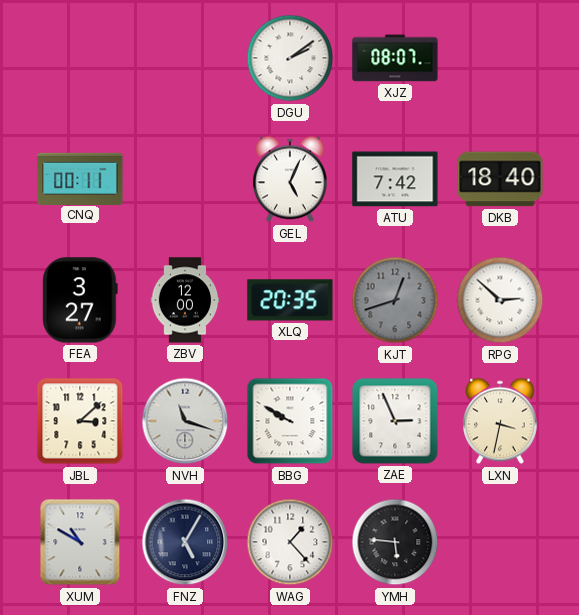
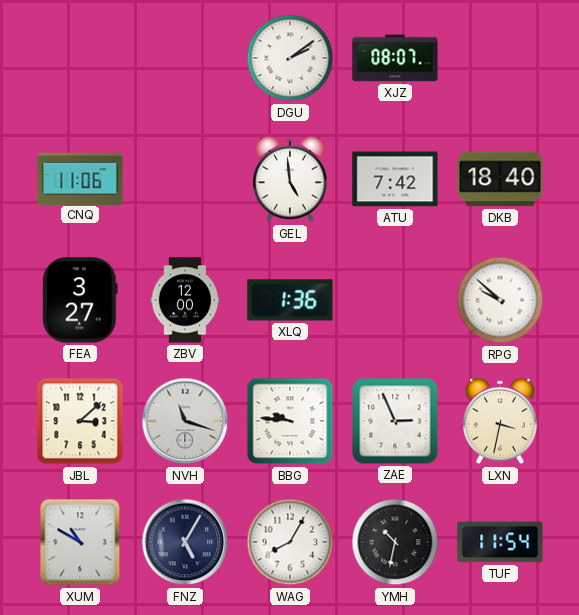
CNQ: 00:11 -> 11:06
GEL: 5:04 -> 4:59
XLQ: 20:35 -> 1:36
KJT: 12:42 -> none
RPG: 2:52 -> 9:52
BBG: 9:50 -> 9:46
WAG: 1:23 -> 8:05
YMH: 5:46 -> 10:32
TUF: none -> 11:54
